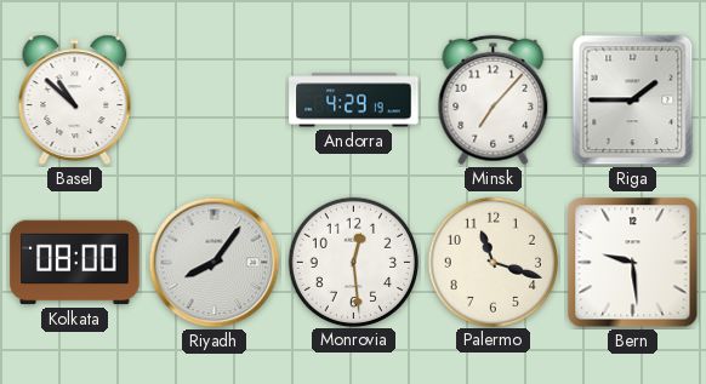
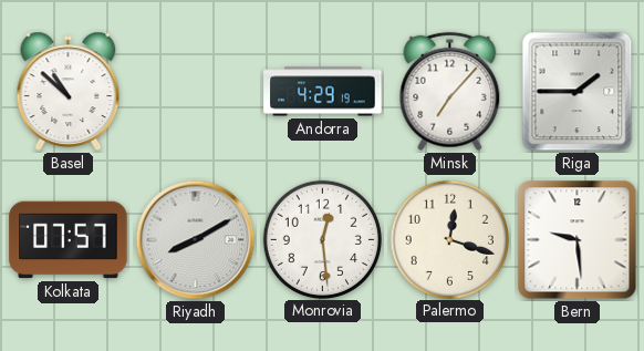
Kolkata: 08:00 -> 07:57
Riyadh: 8:06 -> 8:10
Palermo: 11:18 -> 12:18
